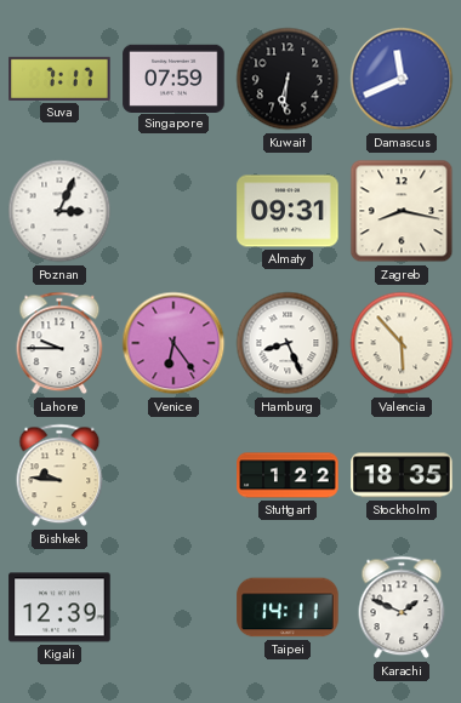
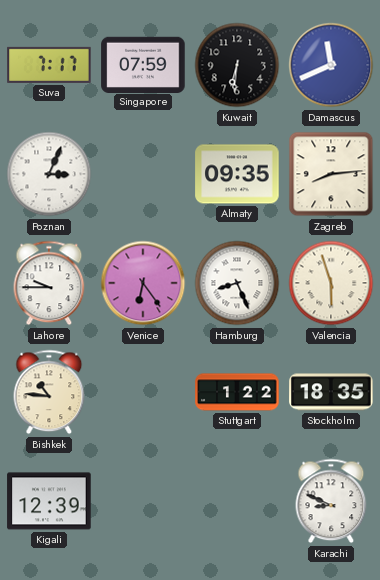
Almaty: 09:31 -> 09:35
Zagreb: 8:17 -> 8:14
Valencia: 5:53 -> 5:57
Bishkek: 9:46 -> 10:46
Taipei: 14:11 -> none
Karachi: 1:49 -> 8:49
